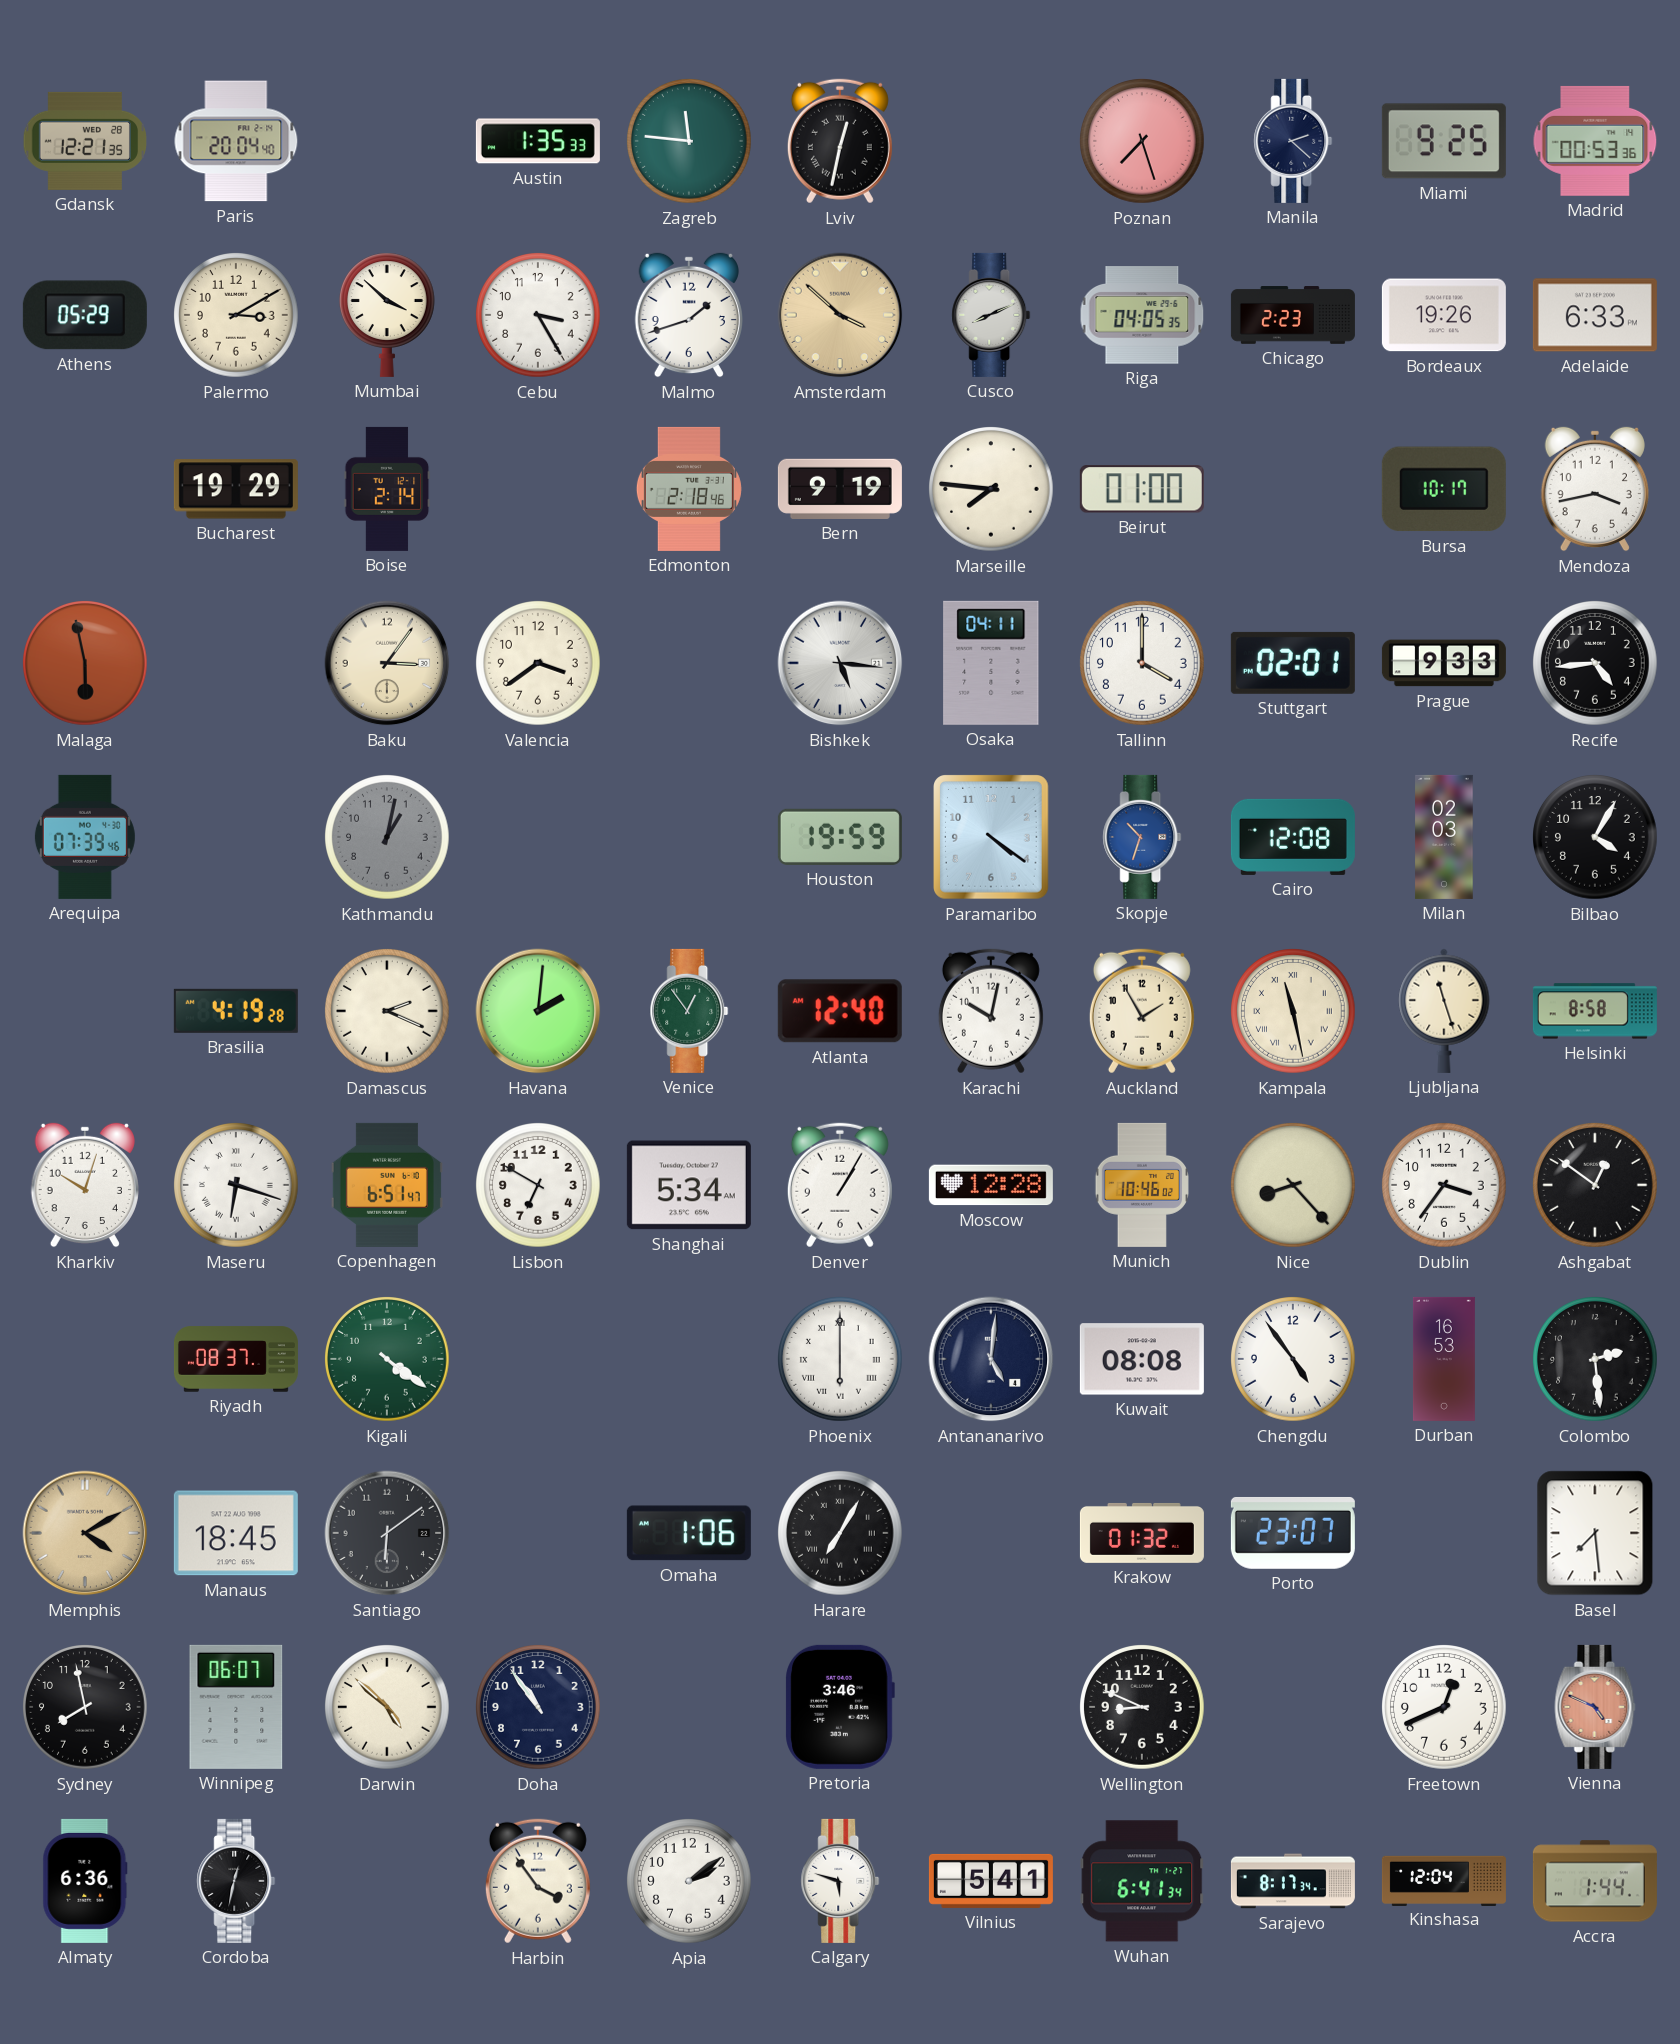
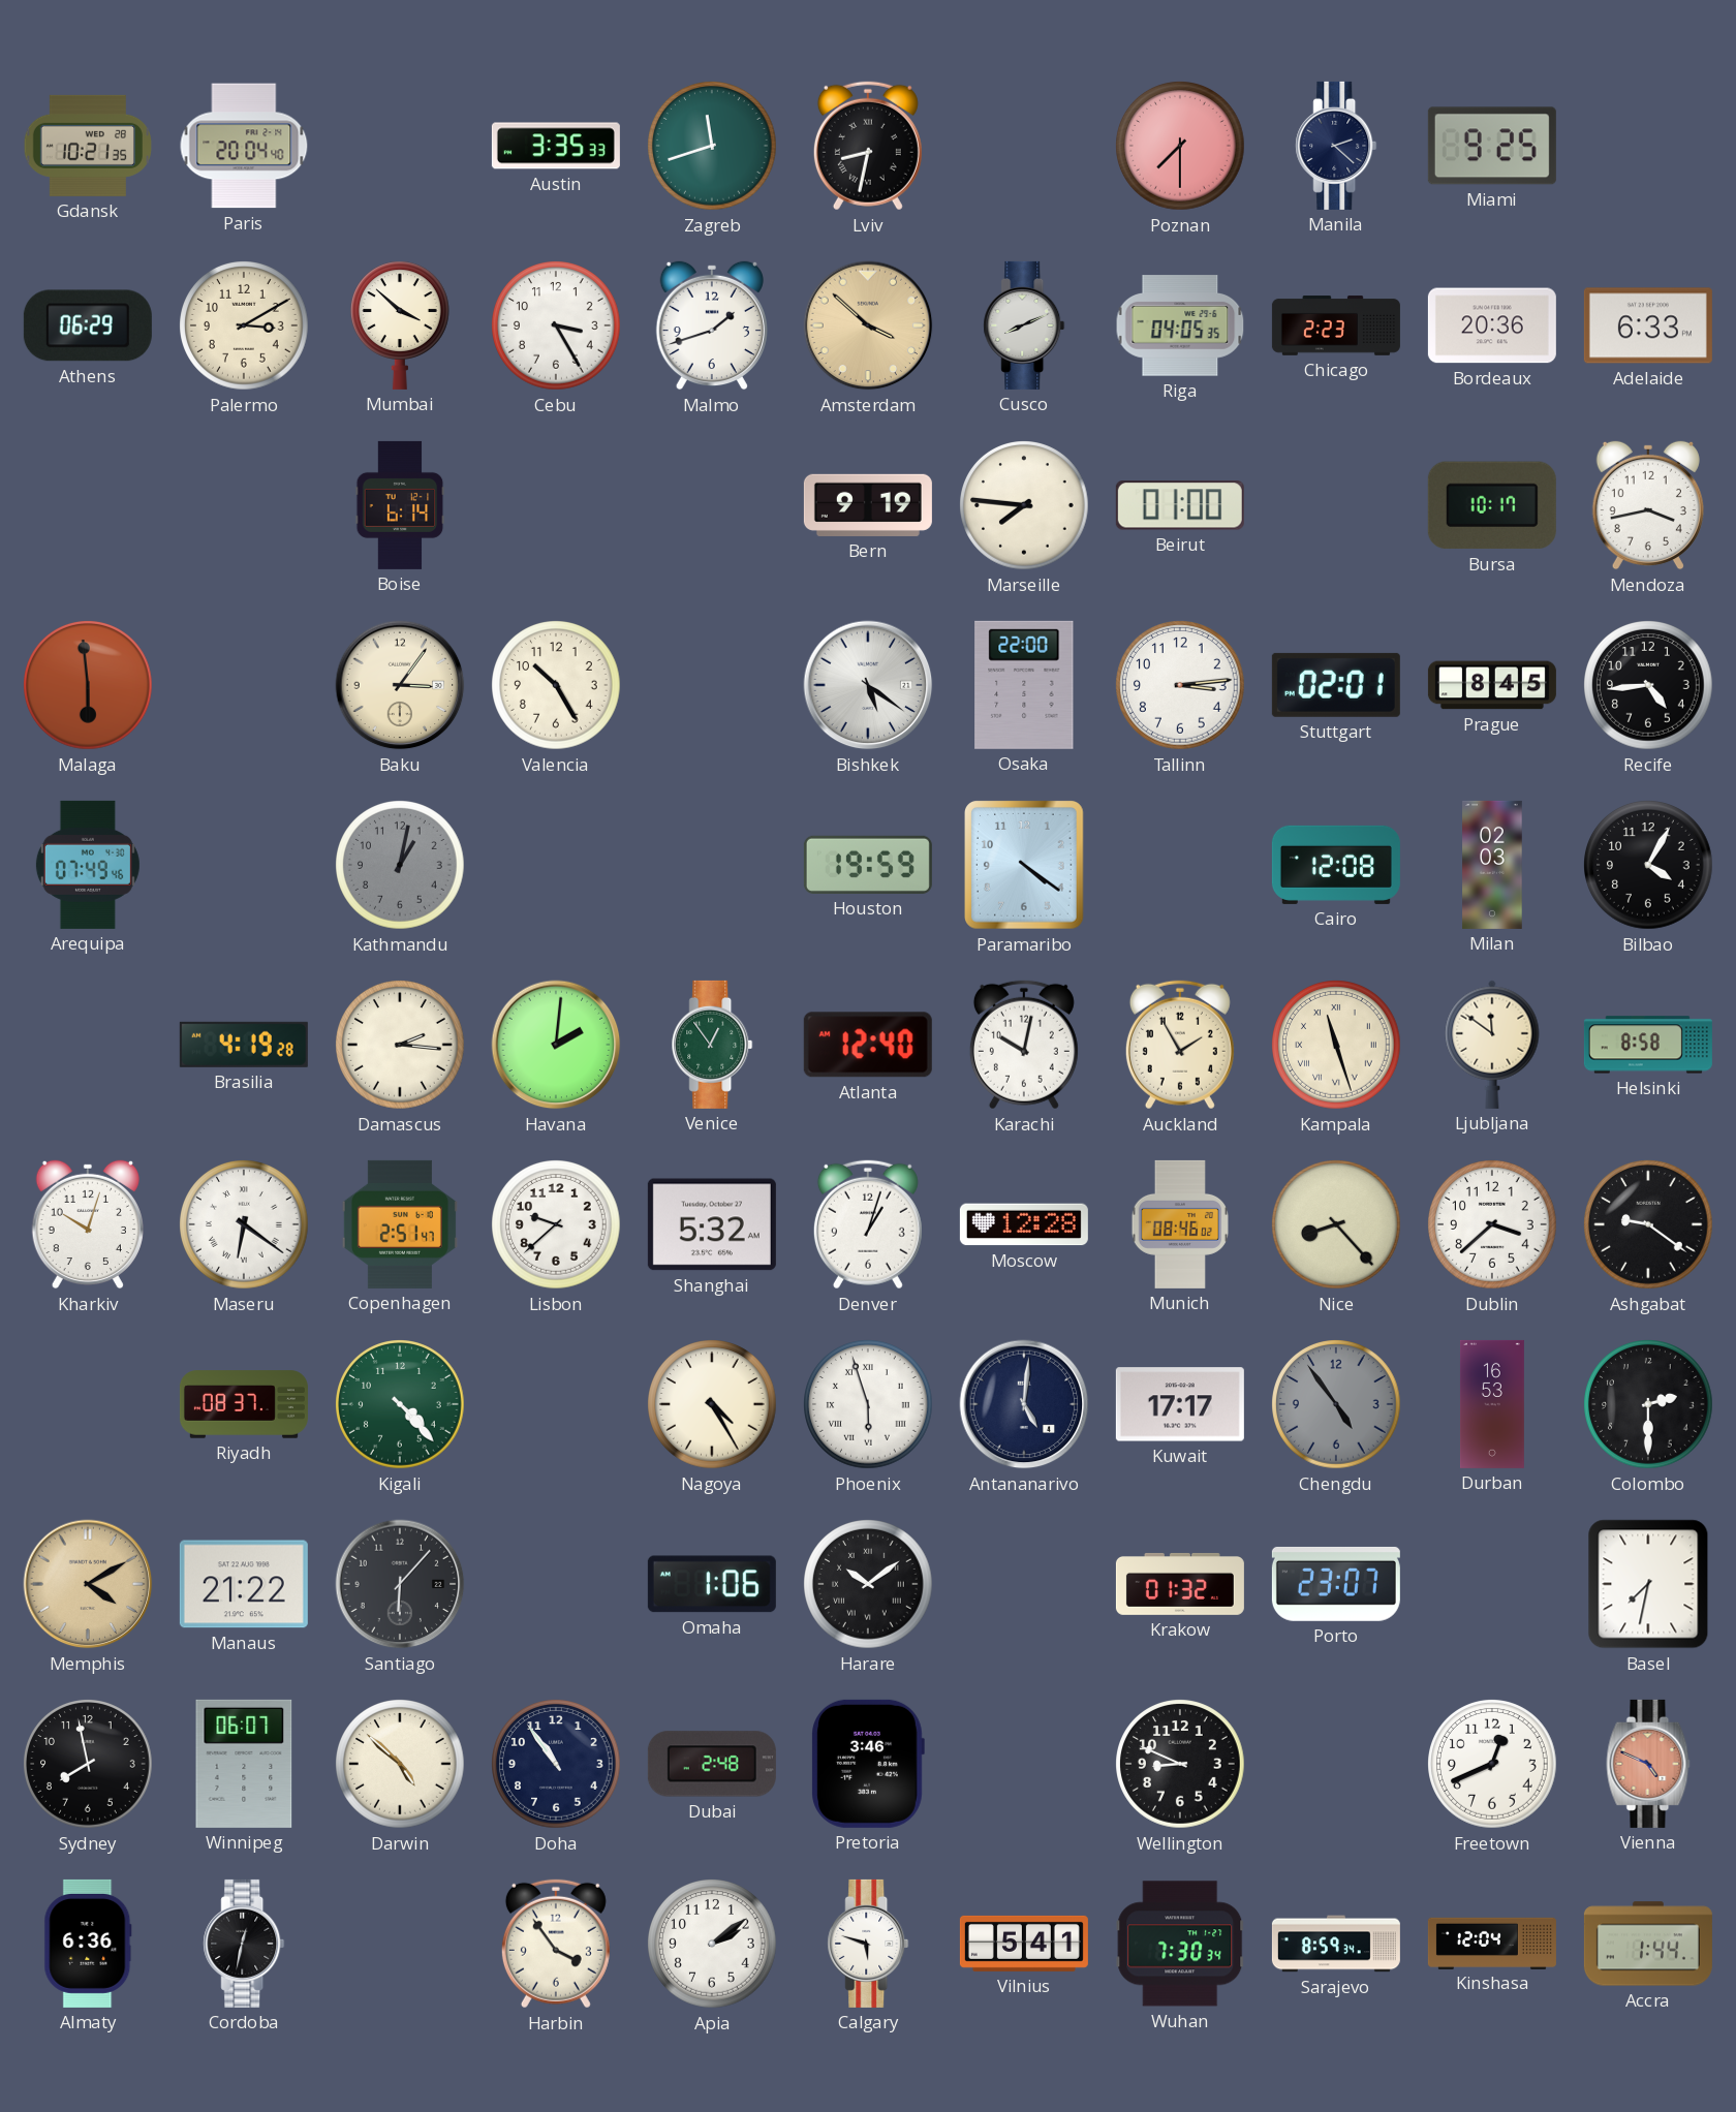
Gdansk: 12:21 -> 10:21
Austin: 1:35 -> 3:35
Zagreb: 11:46 -> 11:42
Lviv: 12:32 -> 8:32
Poznan: 7:27 -> 7:30
Madrid: 00:53 -> none
Athens: 05:29 -> 06:29
Bordeaux: 19:26 -> 20:36
Bucharest: 19:29 -> none
Boise: 2:14 -> 6:14
Edmonton: 2:18 -> none
Malaga: 5:58 -> 5:59
Valencia: 3:39 -> 10:25
Bishkek: 5:16 -> 5:21
Osaka: 04:11 -> 22:00
Tallinn: 4:00 -> 3:14
Prague: 9:33 -> 8:45
Arequipa: 07:39 -> 07:49
Skopje: 10:33 -> none
Damascus: 2:19 -> 2:16
Kampala: 11:28 -> 11:27
Ljubljana: 11:27 -> 11:51
Maseru: 6:18 -> 6:21
Copenhagen: 6:51 -> 2:51
Lisbon: 6:50 -> 9:38
Shanghai: 5:34 -> 5:32
Denver: 1:05 -> 1:03
Munich: 10:46 -> 08:46
Dublin: 3:36 -> 3:38
Ashgabat: 12:51 -> 9:21
Kigali: 4:21 -> 4:23
Nagoya: none -> 4:25
Phoenix: 6:00 -> 5:57
Kuwait: 08:08 -> 17:17
Chengdu dial: white -> grey
Colombo: 2:29 -> 2:30
Manaus: 18:45 -> 21:22
Santiago: 6:09 -> 6:07
Harare: 7:05 -> 10:09
Basel: 7:29 -> 7:32
Dubai: none -> 2:48
Wuhan: 6:41 -> 7:30
Sarajevo: 8:17 -> 8:59
